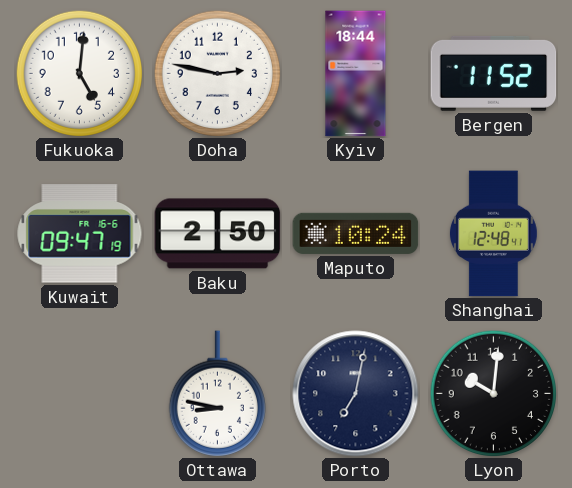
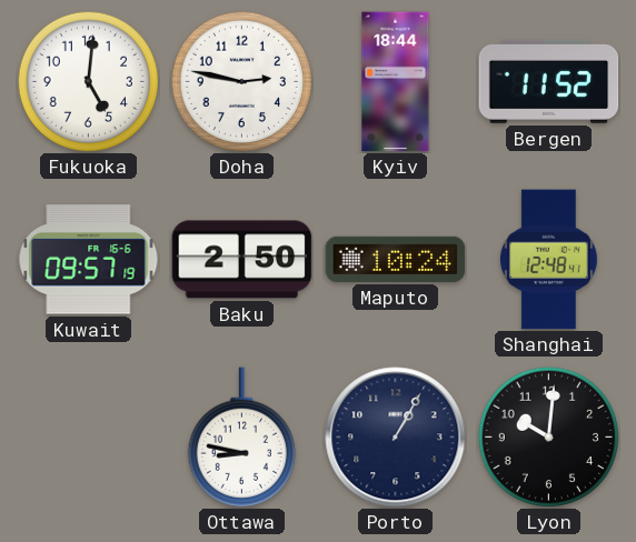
Kuwait: 09:47 -> 09:57
Porto: 7:02 -> 1:05
